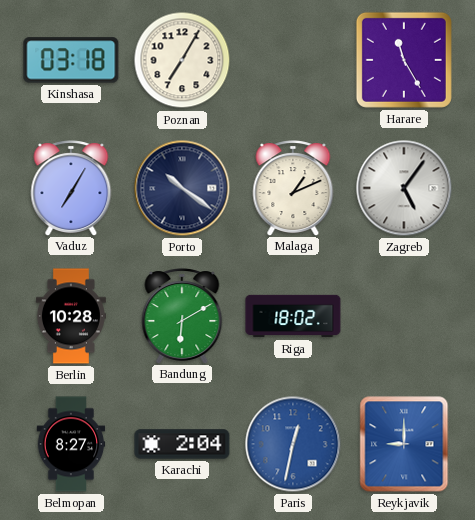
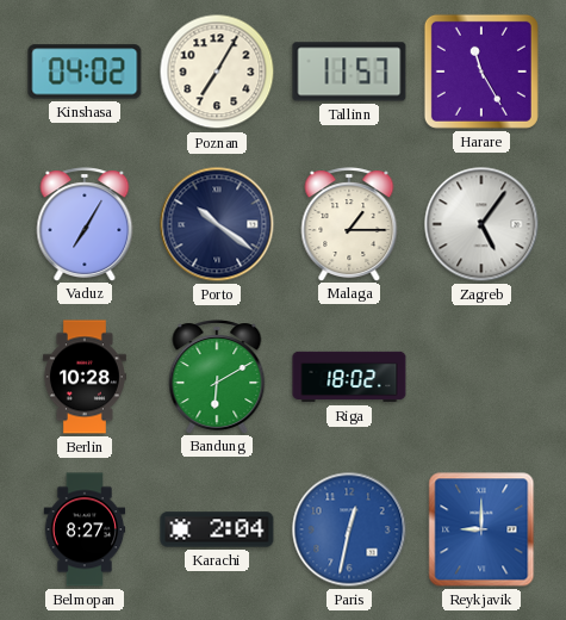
Kinshasa: 03:18 -> 04:02
Tallinn: none -> 11:57
Malaga: 1:11 -> 1:15
